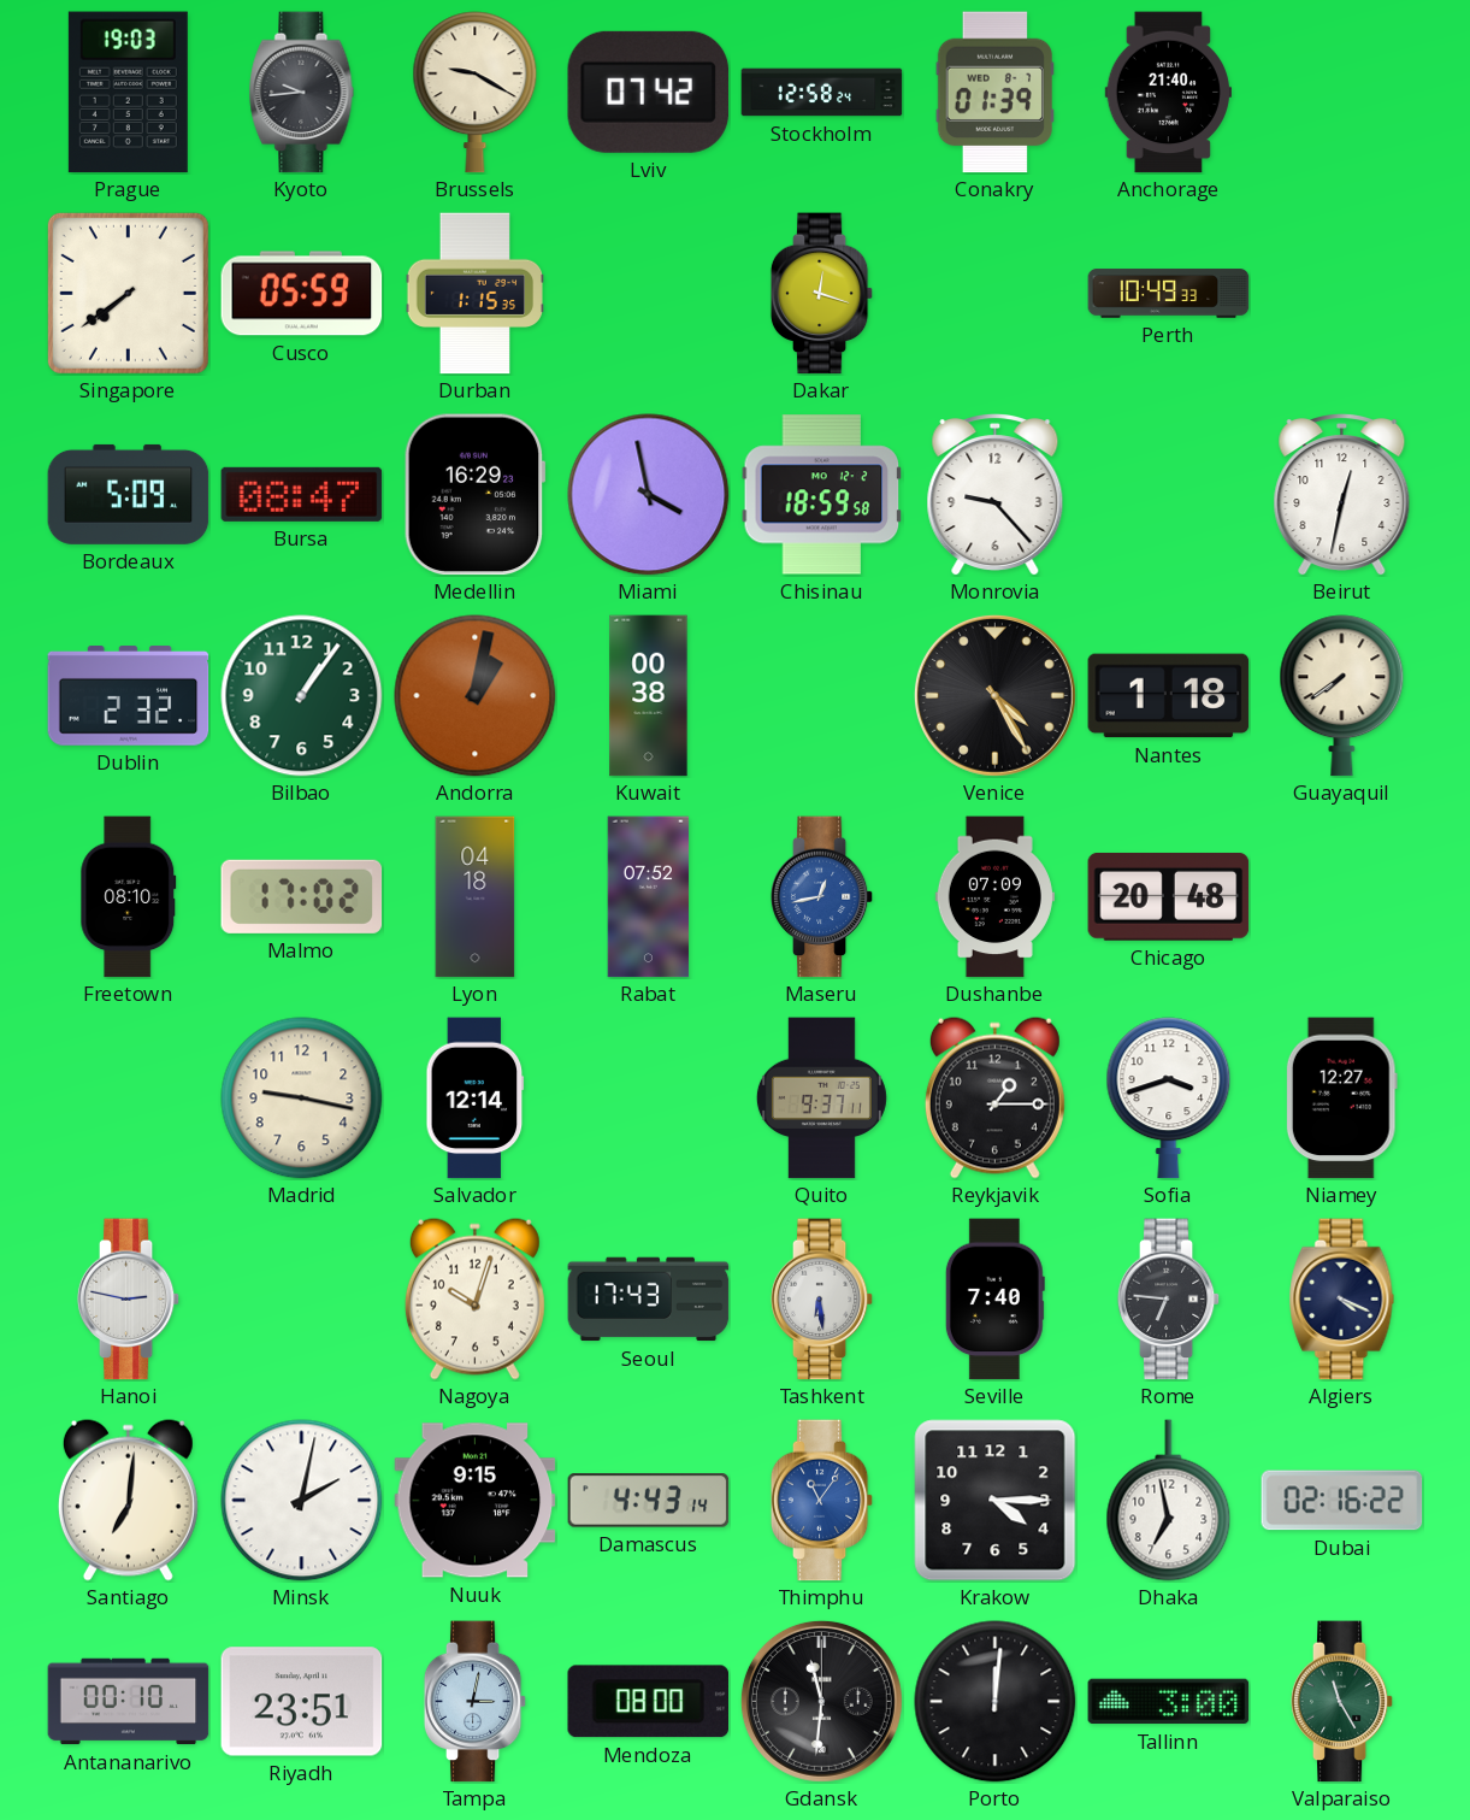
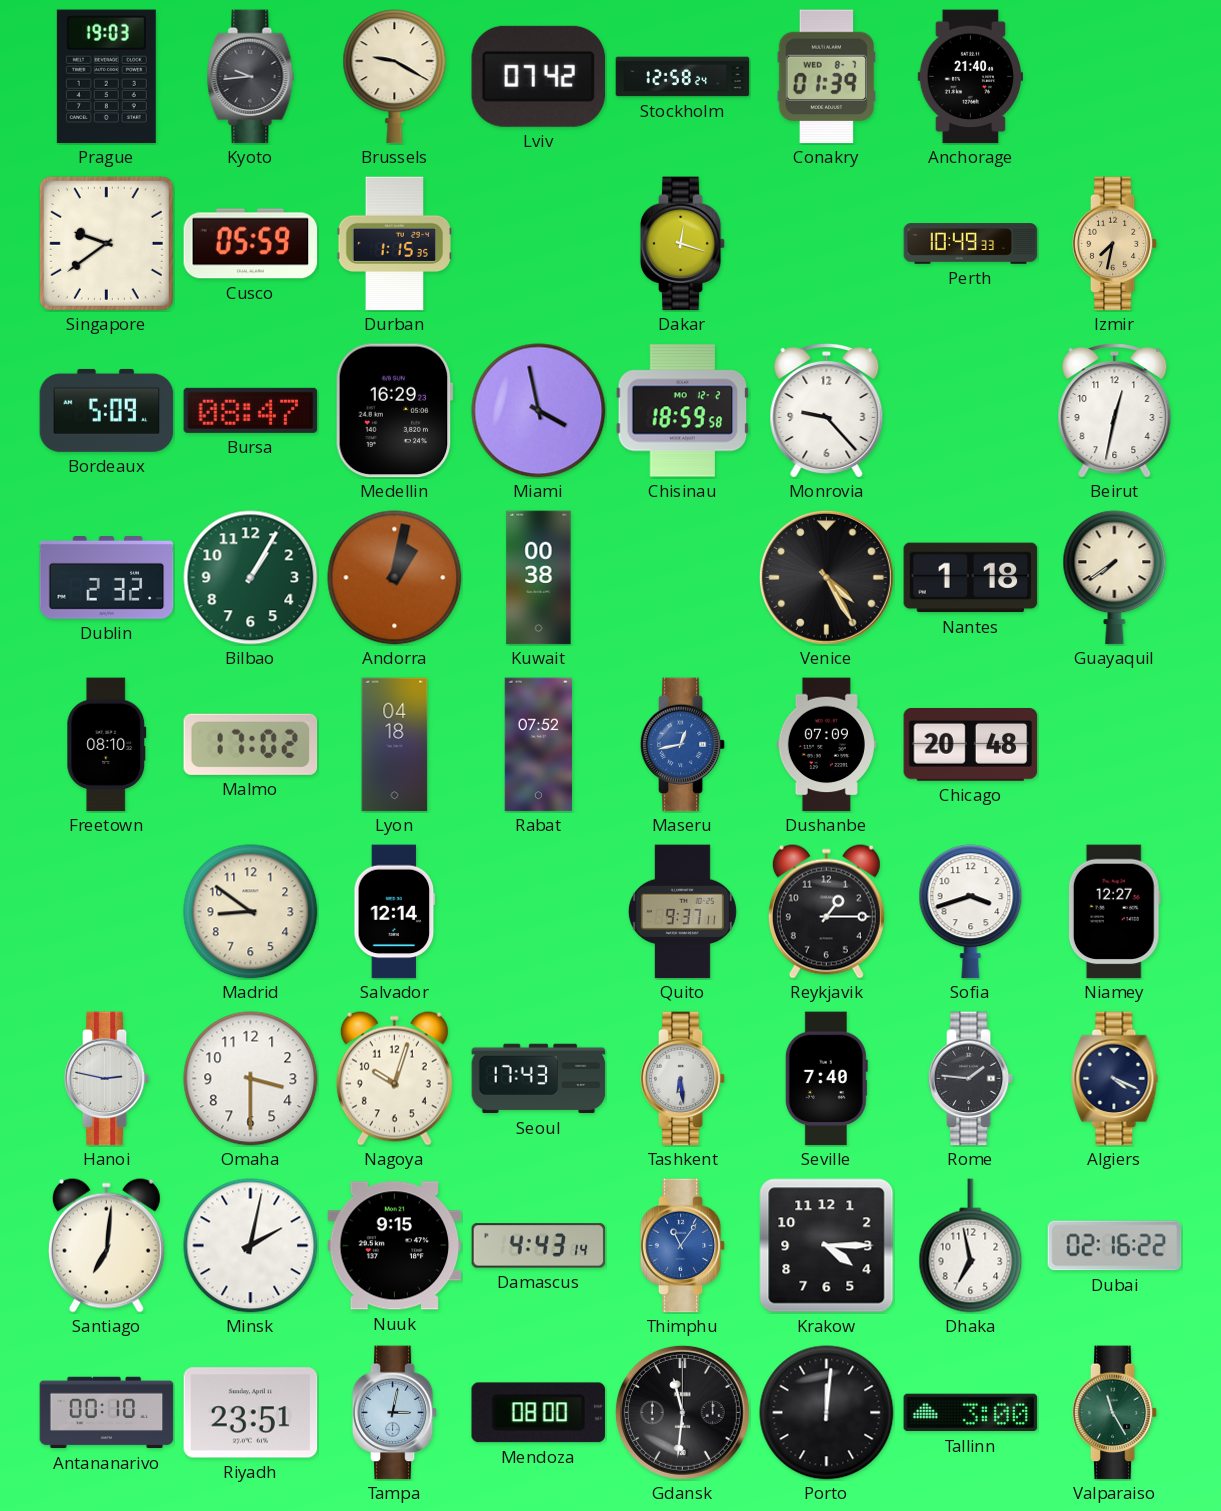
Singapore: 7:39 -> 9:39
Izmir: none -> 7:32
Bilbao: 1:06 -> 1:05
Madrid: 9:17 -> 8:51
Omaha: none -> 3:30
Rome: 6:46 -> 1:46
